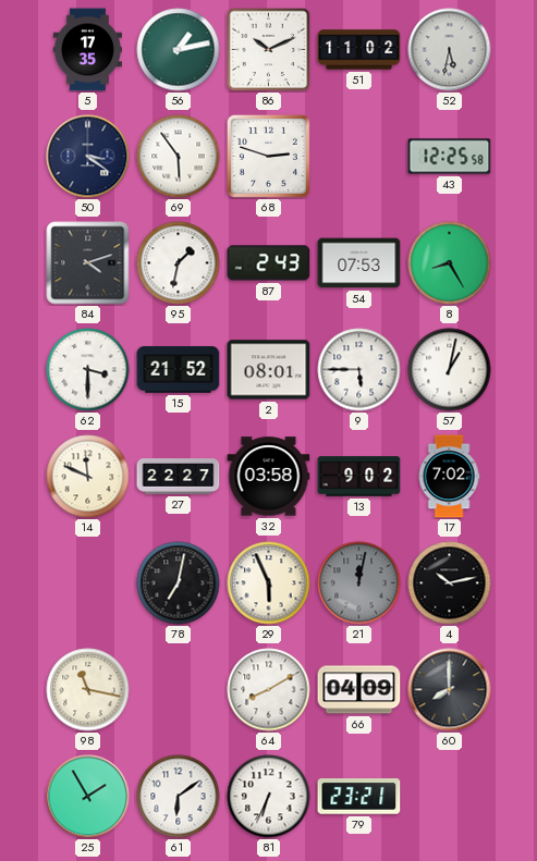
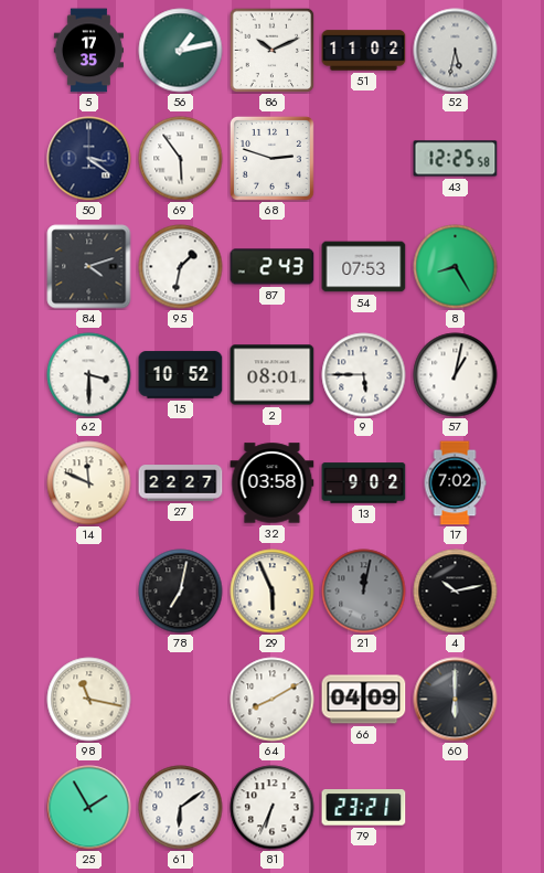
15: 21:52 -> 10:52
60: 8:00 -> 6:00
